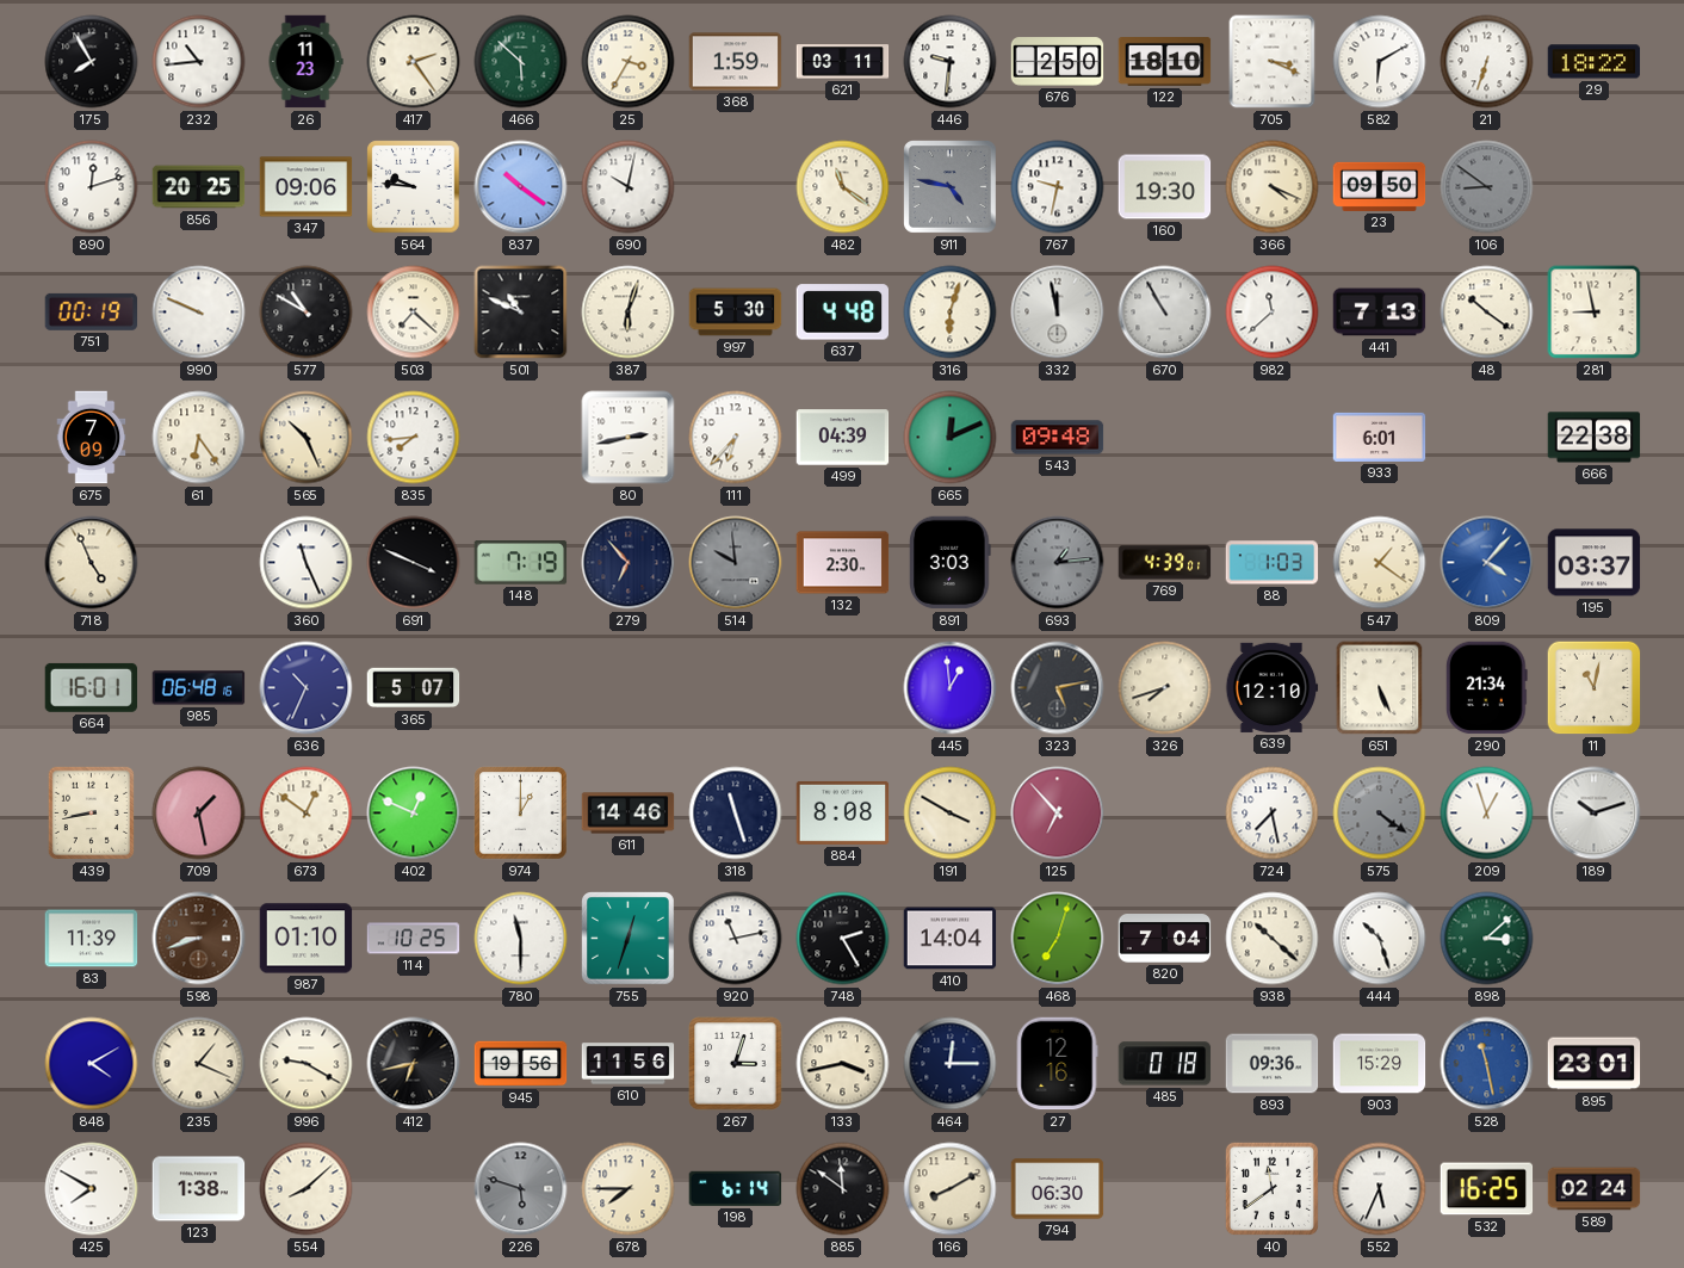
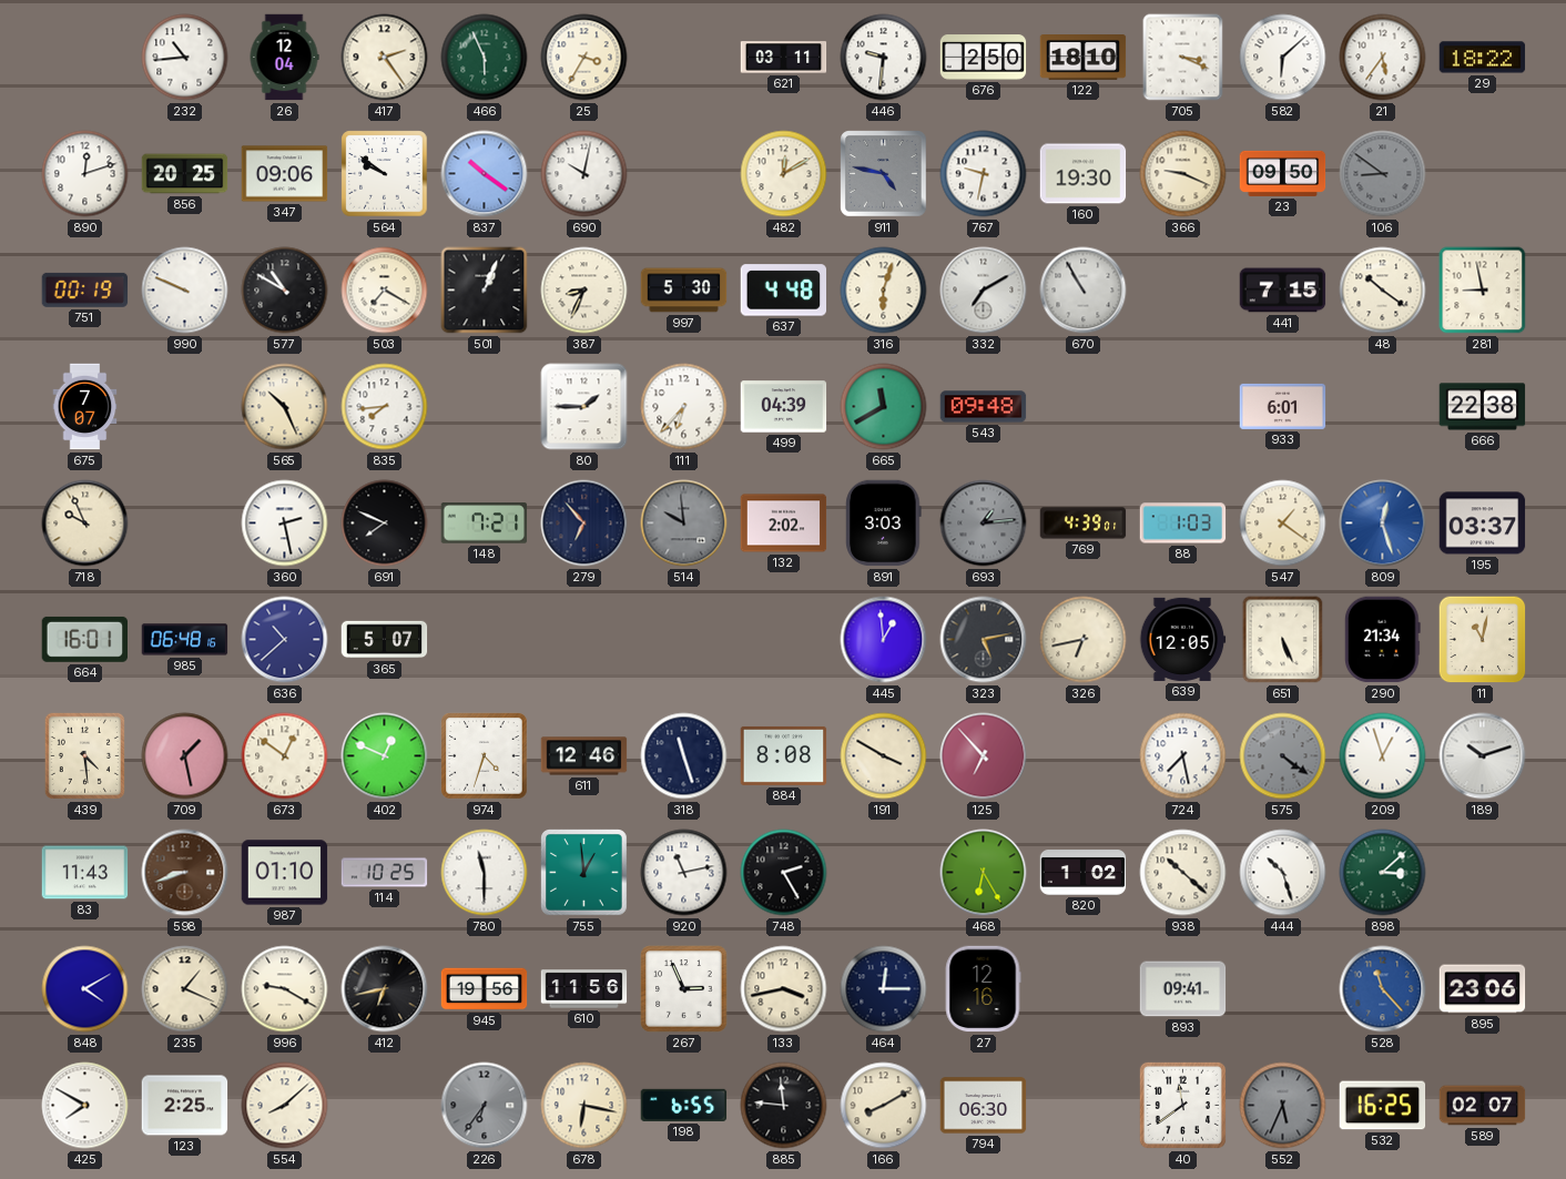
175: 7:55 -> none
26: 11:23 -> 12:04
466: 5:52 -> 5:56
368: 1:59 -> none
582: 6:10 -> 6:08
21: 6:33 -> 5:36
564: 9:46 -> 9:51
482: 11:21 -> 12:10
366: 4:19 -> 9:19
503: 7:22 -> 7:20
501: 10:49 -> 1:04
387: 6:03 -> 8:34
332: 11:58 -> 7:10
982: 11:38 -> none
441: 7:13 -> 7:15
675: 7:09 -> 7:07
61: 6:24 -> none
80: 2:43 -> 1:45
665: 12:11 -> 11:40
718: 4:56 -> 9:56
360: 11:26 -> 2:28
691: 3:49 -> 7:49
148: 7:19 -> 7:21
132: 2:30 -> 2:02
809: 4:07 -> 12:27
636: 10:34 -> 10:38
326: 7:42 -> 6:43
639: 12:10 -> 12:05
439: 8:43 -> 4:29
974: 1:00 -> 4:33
611: 14:46 -> 12:46
83: 11:39 -> 11:43
755: 12:33 -> 12:59
410: 14:04 -> none
468: 7:03 -> 6:25
820: 7:04 -> 1:02
267: 3:03 -> 2:56
485: 0:18 -> none
893: 09:36 -> 09:41
903: 15:29 -> none
528: 11:28 -> 11:23
895: 23:01 -> 23:06
123: 1:38 -> 2:25
226: 5:48 -> 6:36
678: 7:45 -> 6:17
198: 6:14 -> 6:55
885: 11:51 -> 11:46
552 dial: white -> grey
589: 02:24 -> 02:07
